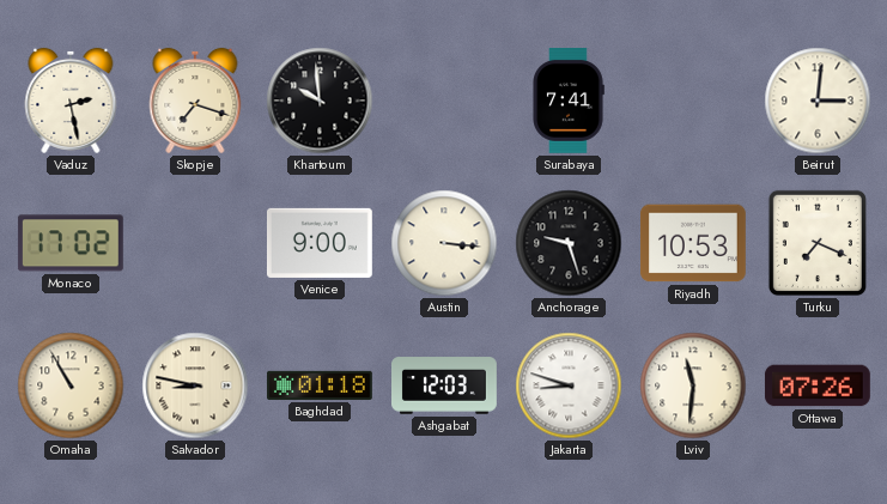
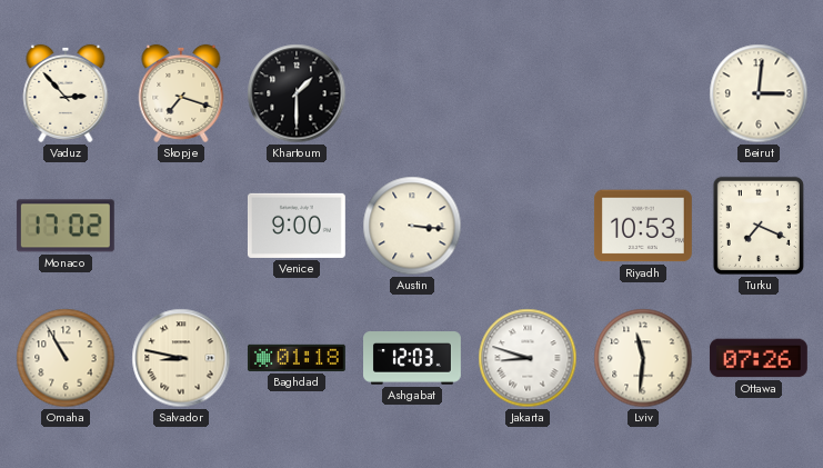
Vaduz: 2:28 -> 2:53
Khartoum: 9:59 -> 1:30
Surabaya: 7:41 -> none
Anchorage: 9:27 -> none
